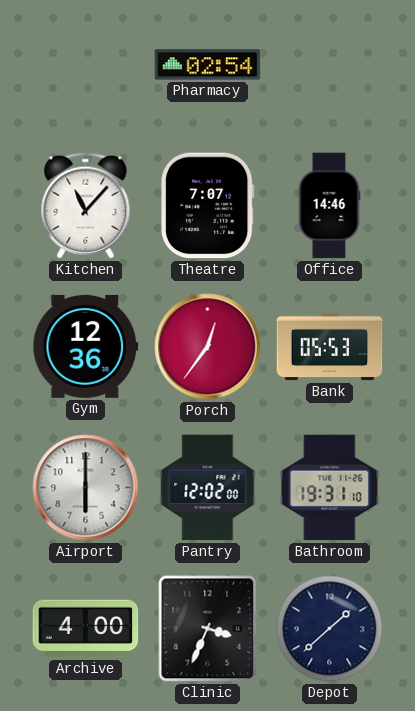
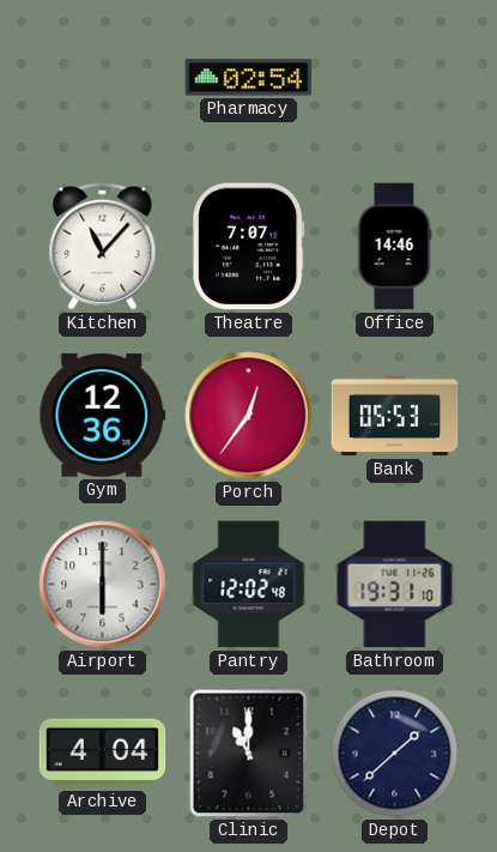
Pantry: 12:02:00 -> 12:02:48
Archive: 4:00 -> 4:04
Clinic: 3:34 -> 11:00
